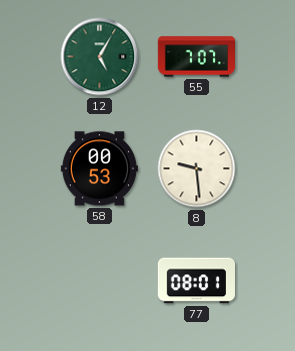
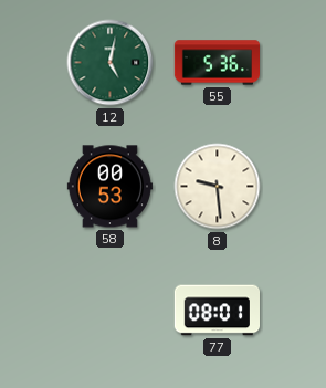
12: 5:05 -> 5:02
55: 7:07 -> 5:36
